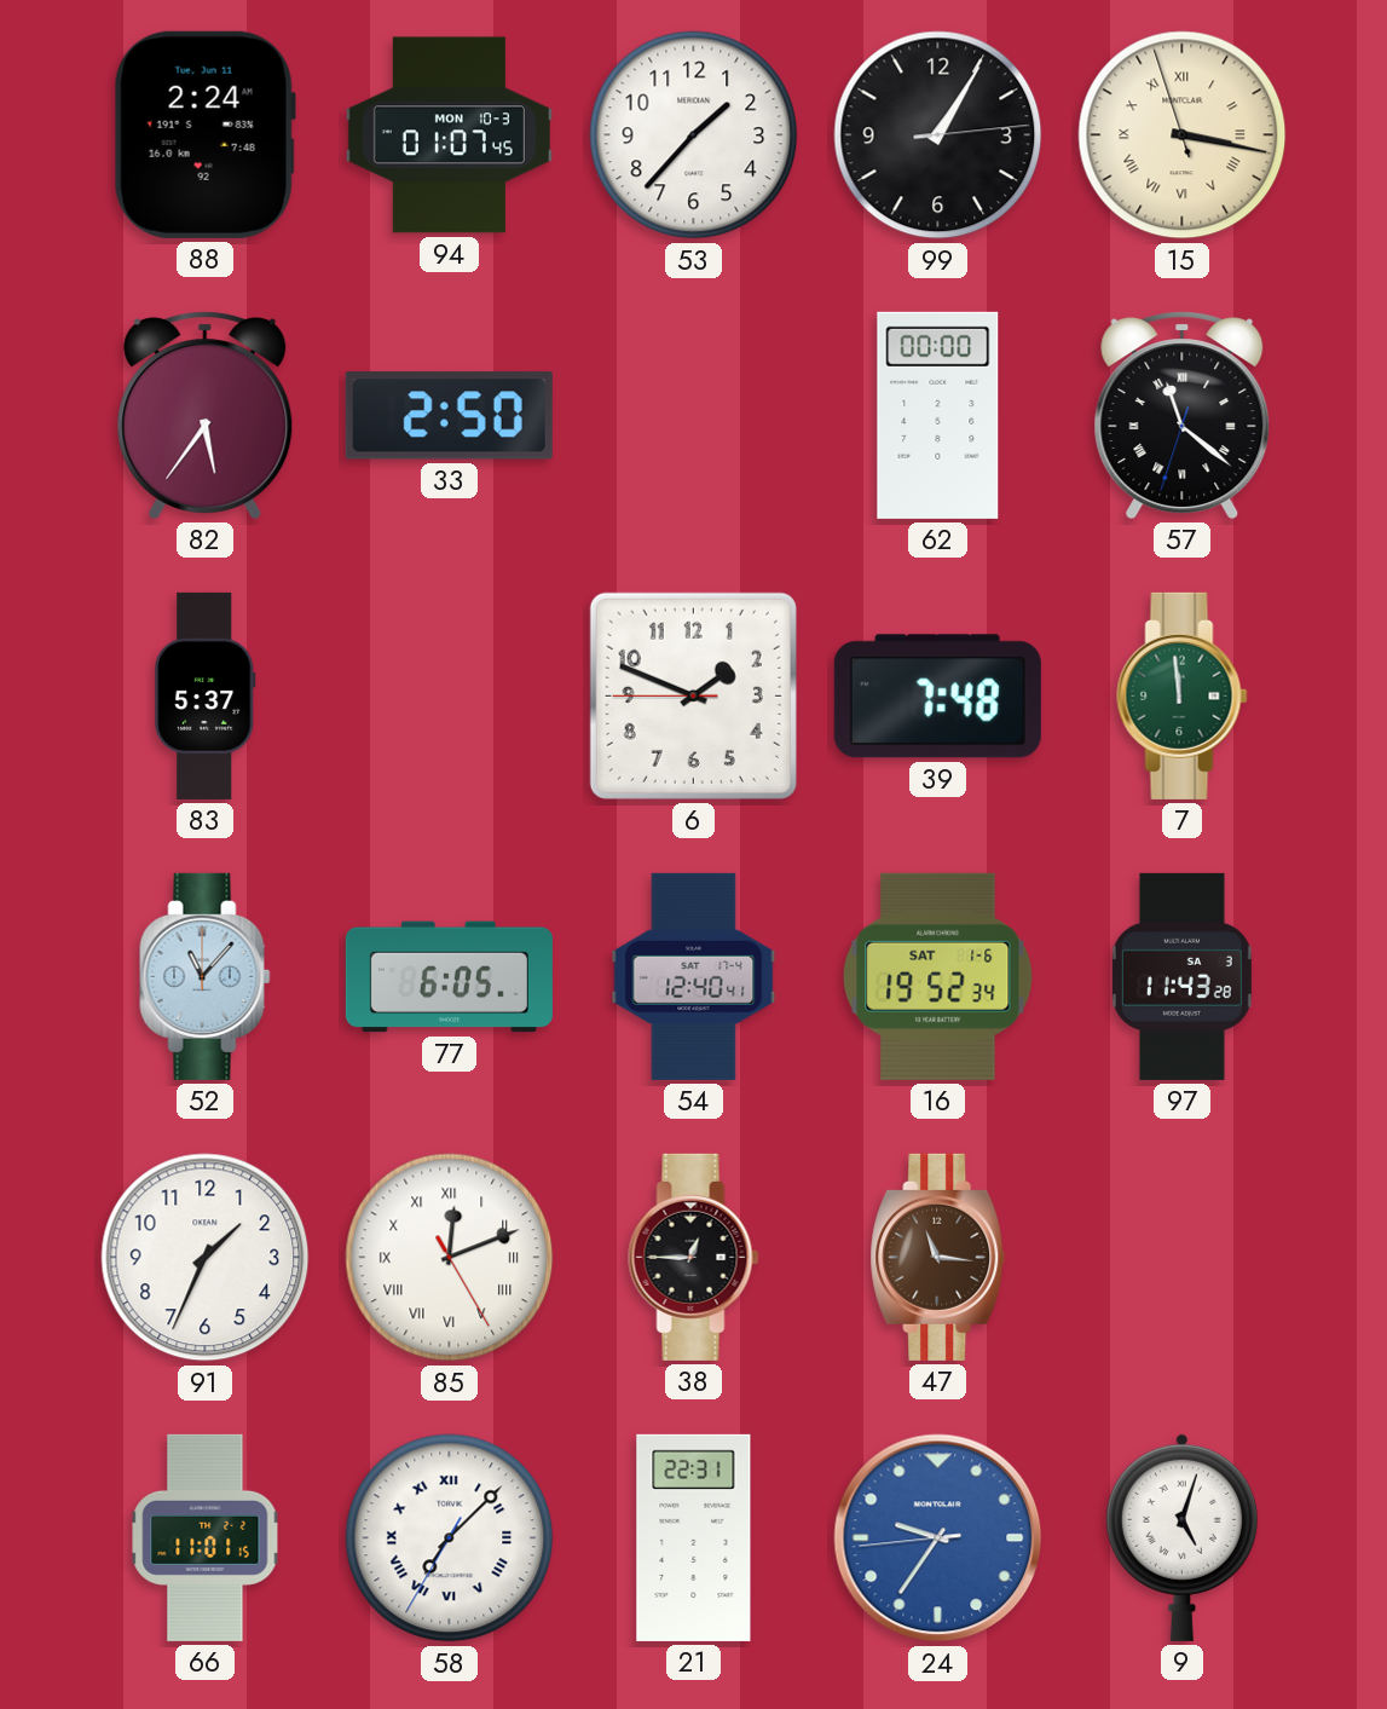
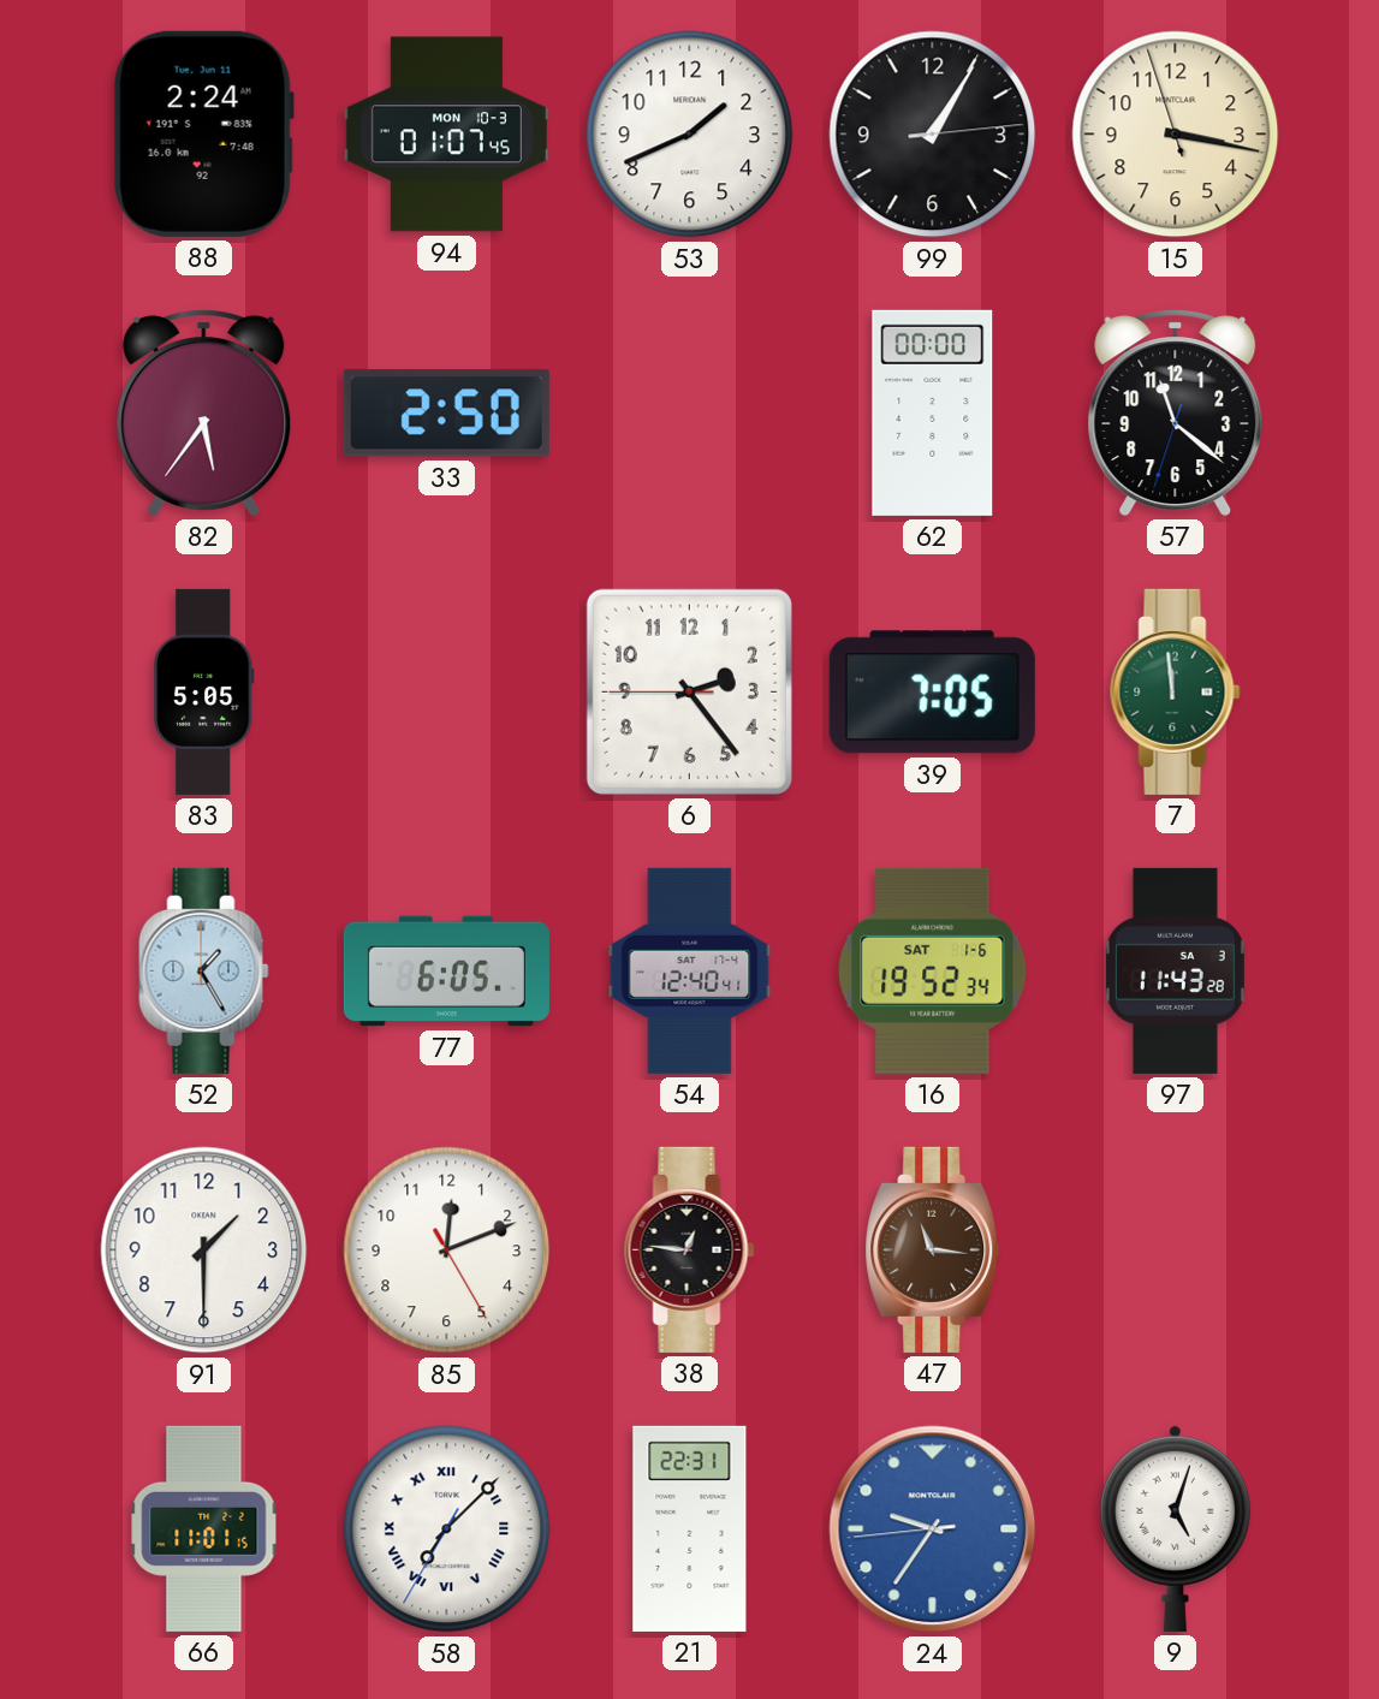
53: 1:37 -> 1:41
15 numerals: Roman -> Arabic
57 numerals: Roman -> Arabic
83: 5:37 -> 5:05
6: 1:48 -> 2:23
39: 7:48 -> 7:05
52: 11:07 -> 1:25
91: 1:34 -> 1:30
85 numerals: Roman -> Arabic
38: 12:45 -> 12:46
